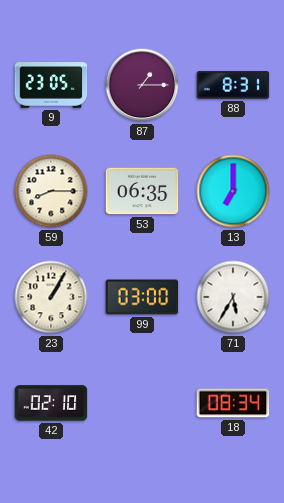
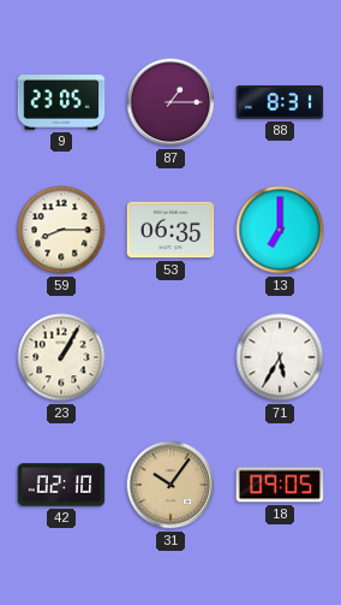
99: 03:00 -> none
31: none -> 10:06
18: 08:34 -> 09:05
